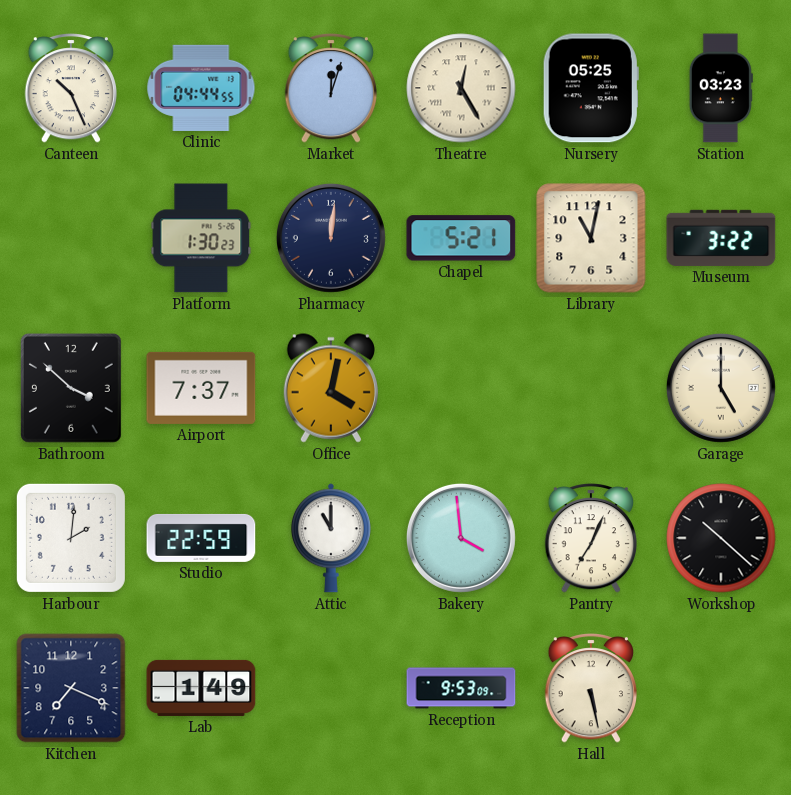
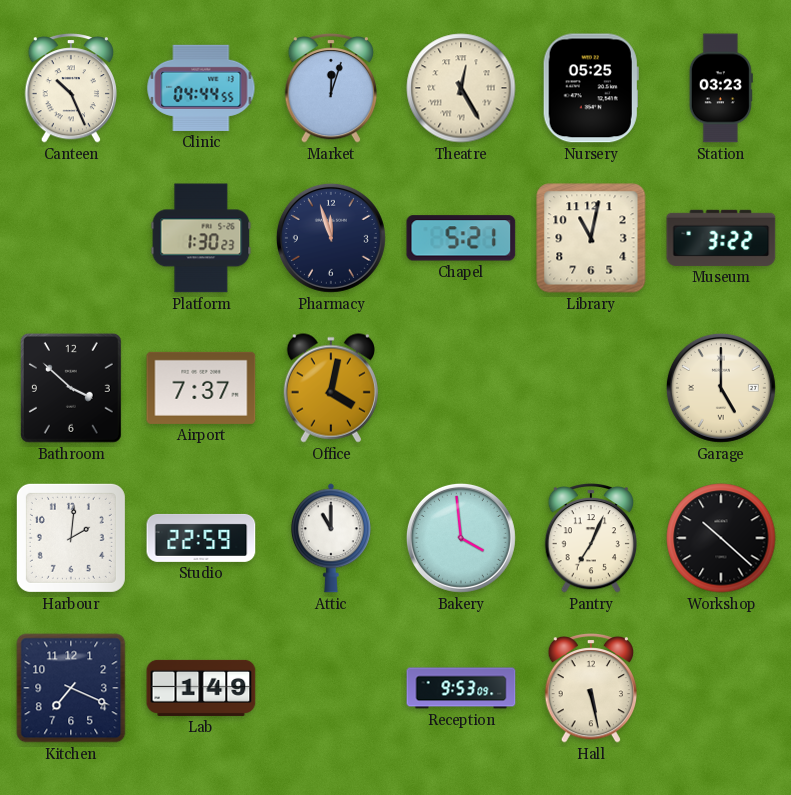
Pharmacy: 12:01 -> 11:57
